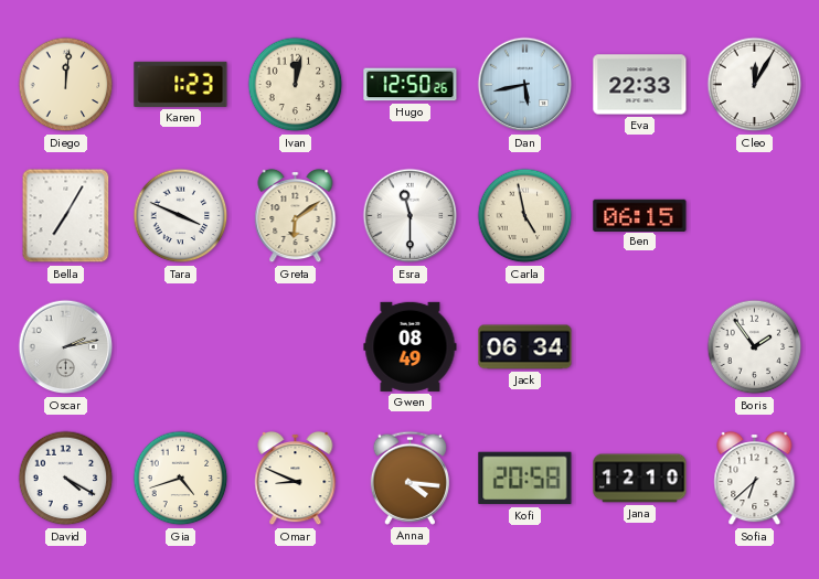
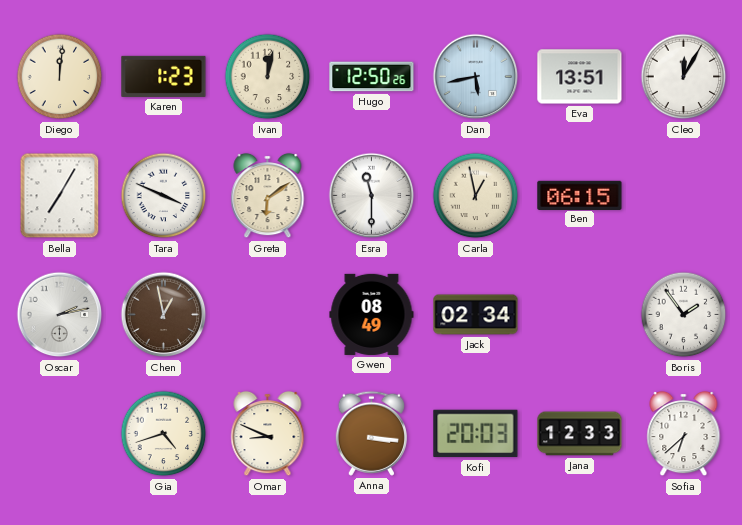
Eva: 22:33 -> 13:51
Carla: 4:58 -> 12:58
Chen: none -> 12:58
Jack: 06:34 -> 02:34
David: 4:20 -> none
Anna: 4:16 -> 3:16
Kofi: 20:58 -> 20:03
Jana: 12:10 -> 12:33
